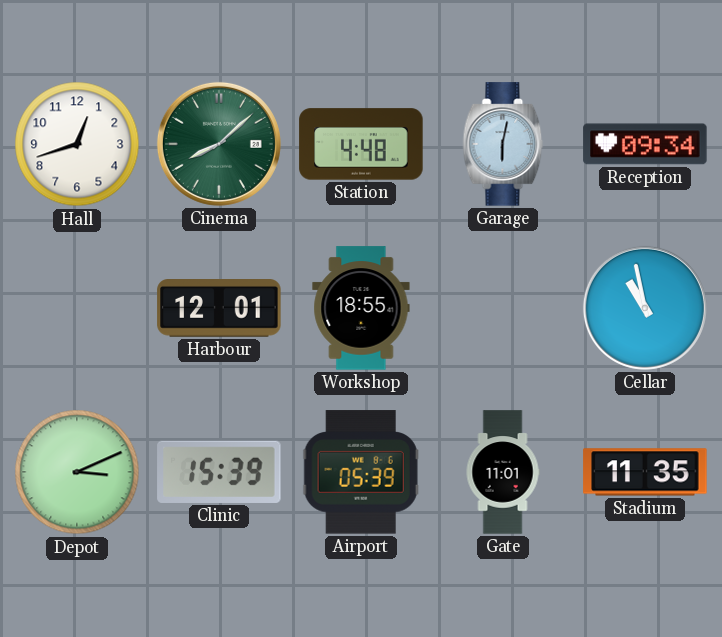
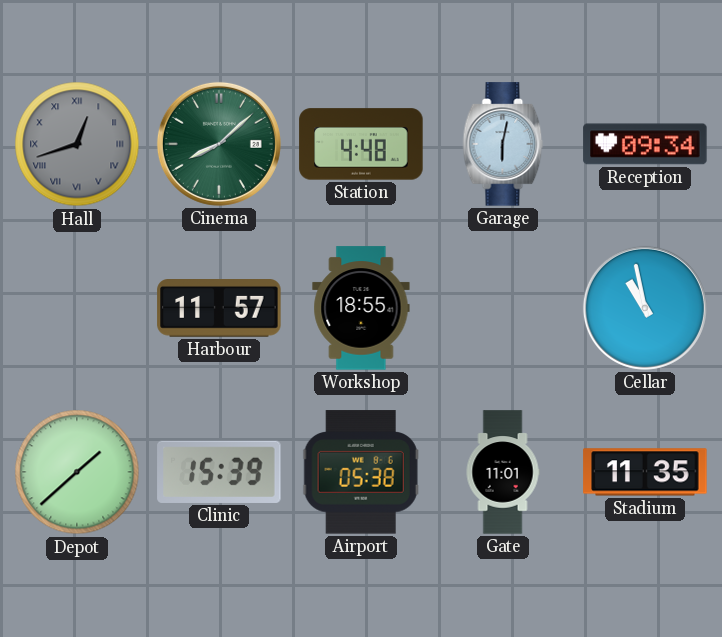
Hall dial: white -> grey
Hall numerals: Arabic -> Roman
Harbour: 12:01 -> 11:57
Depot: 3:11 -> 1:38
Airport: 05:39 -> 05:38
